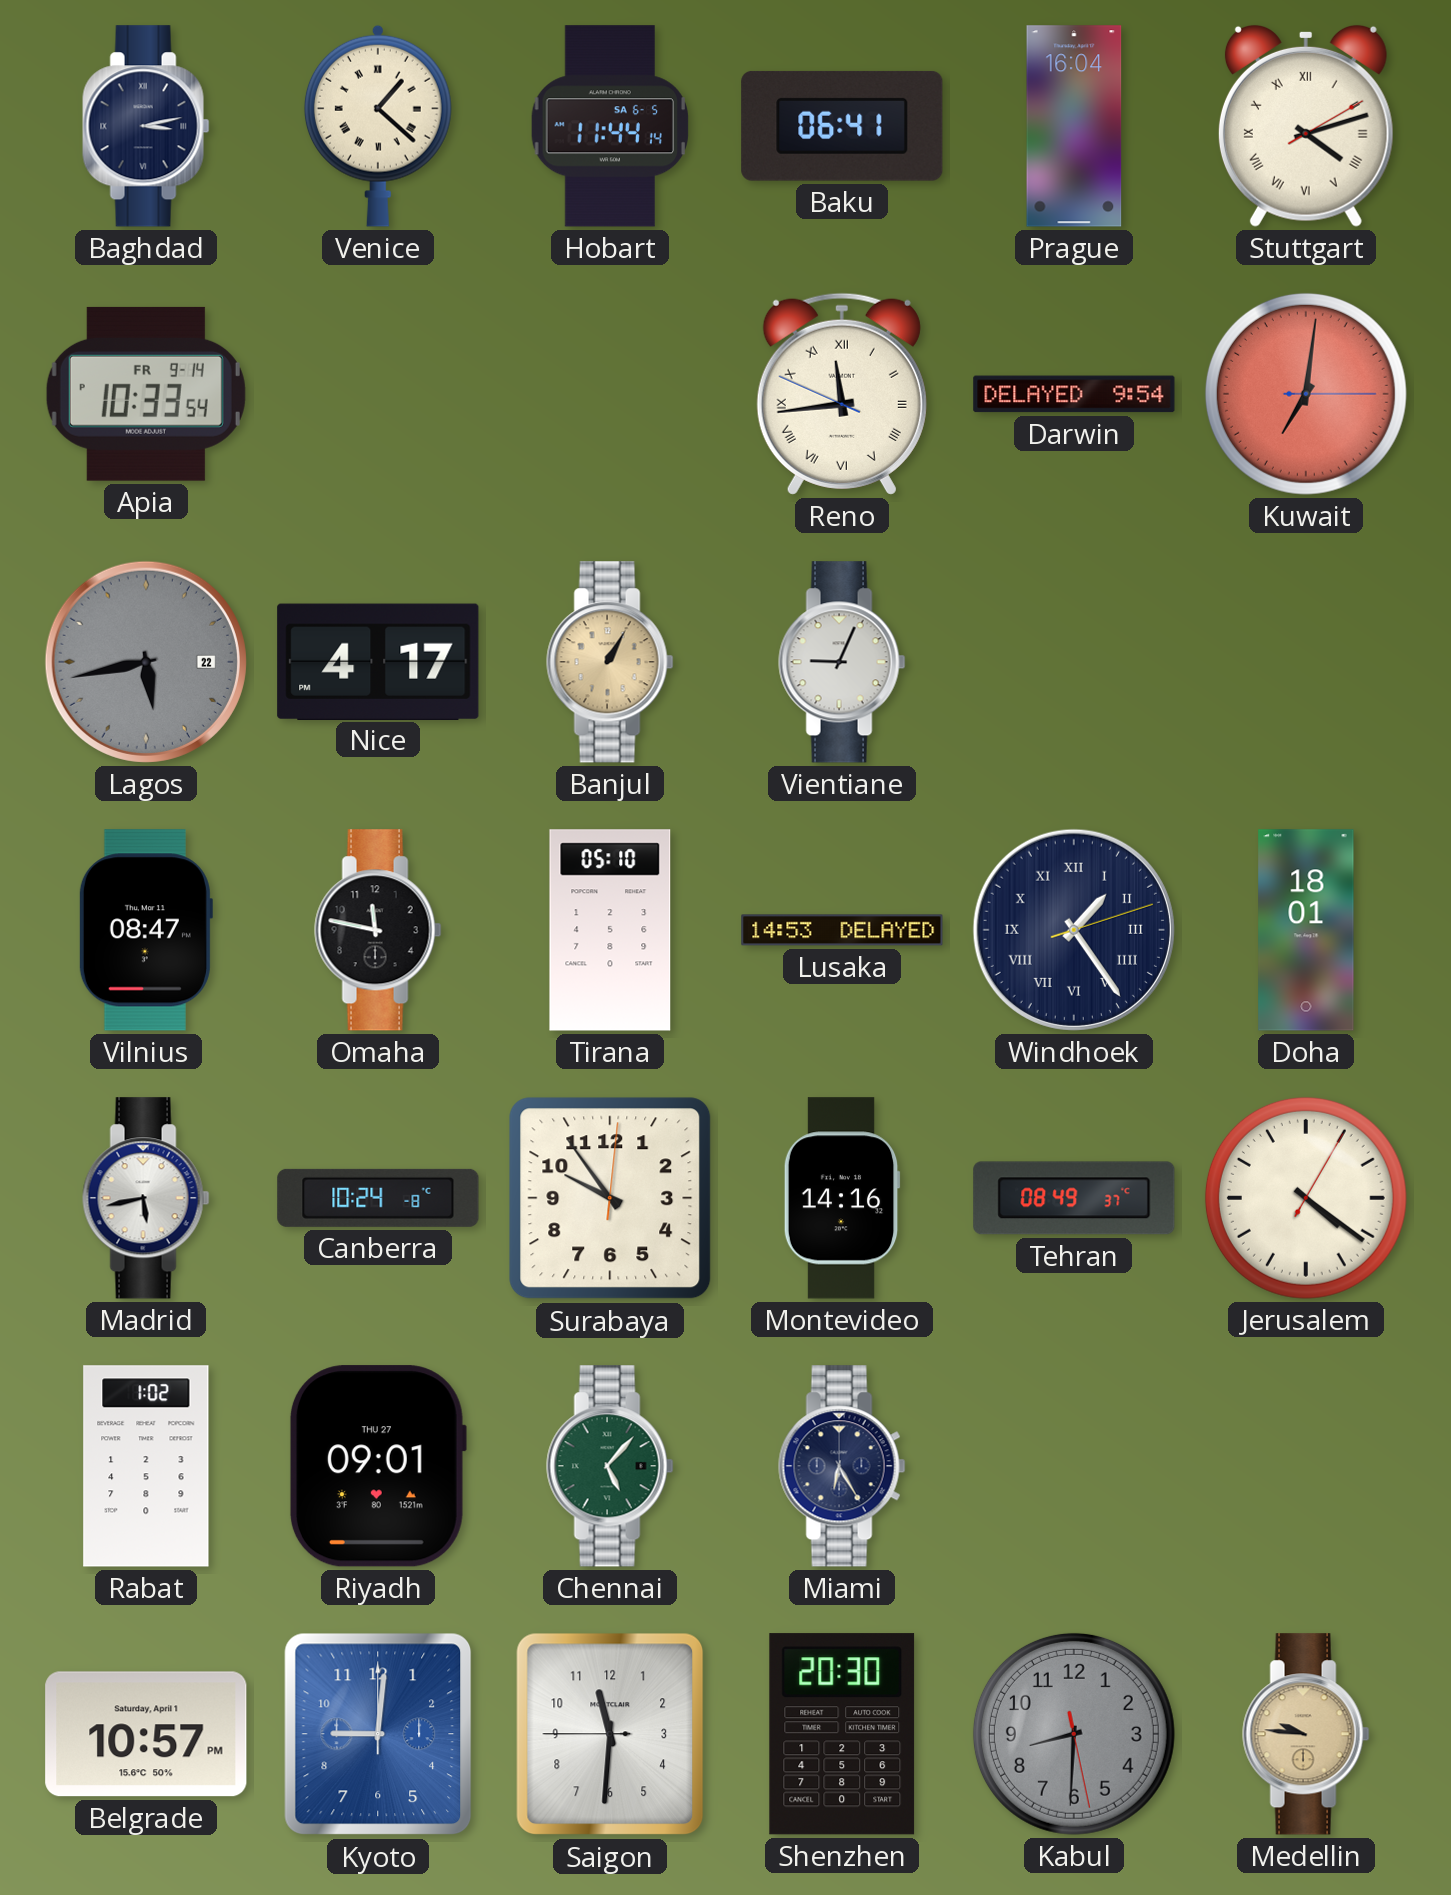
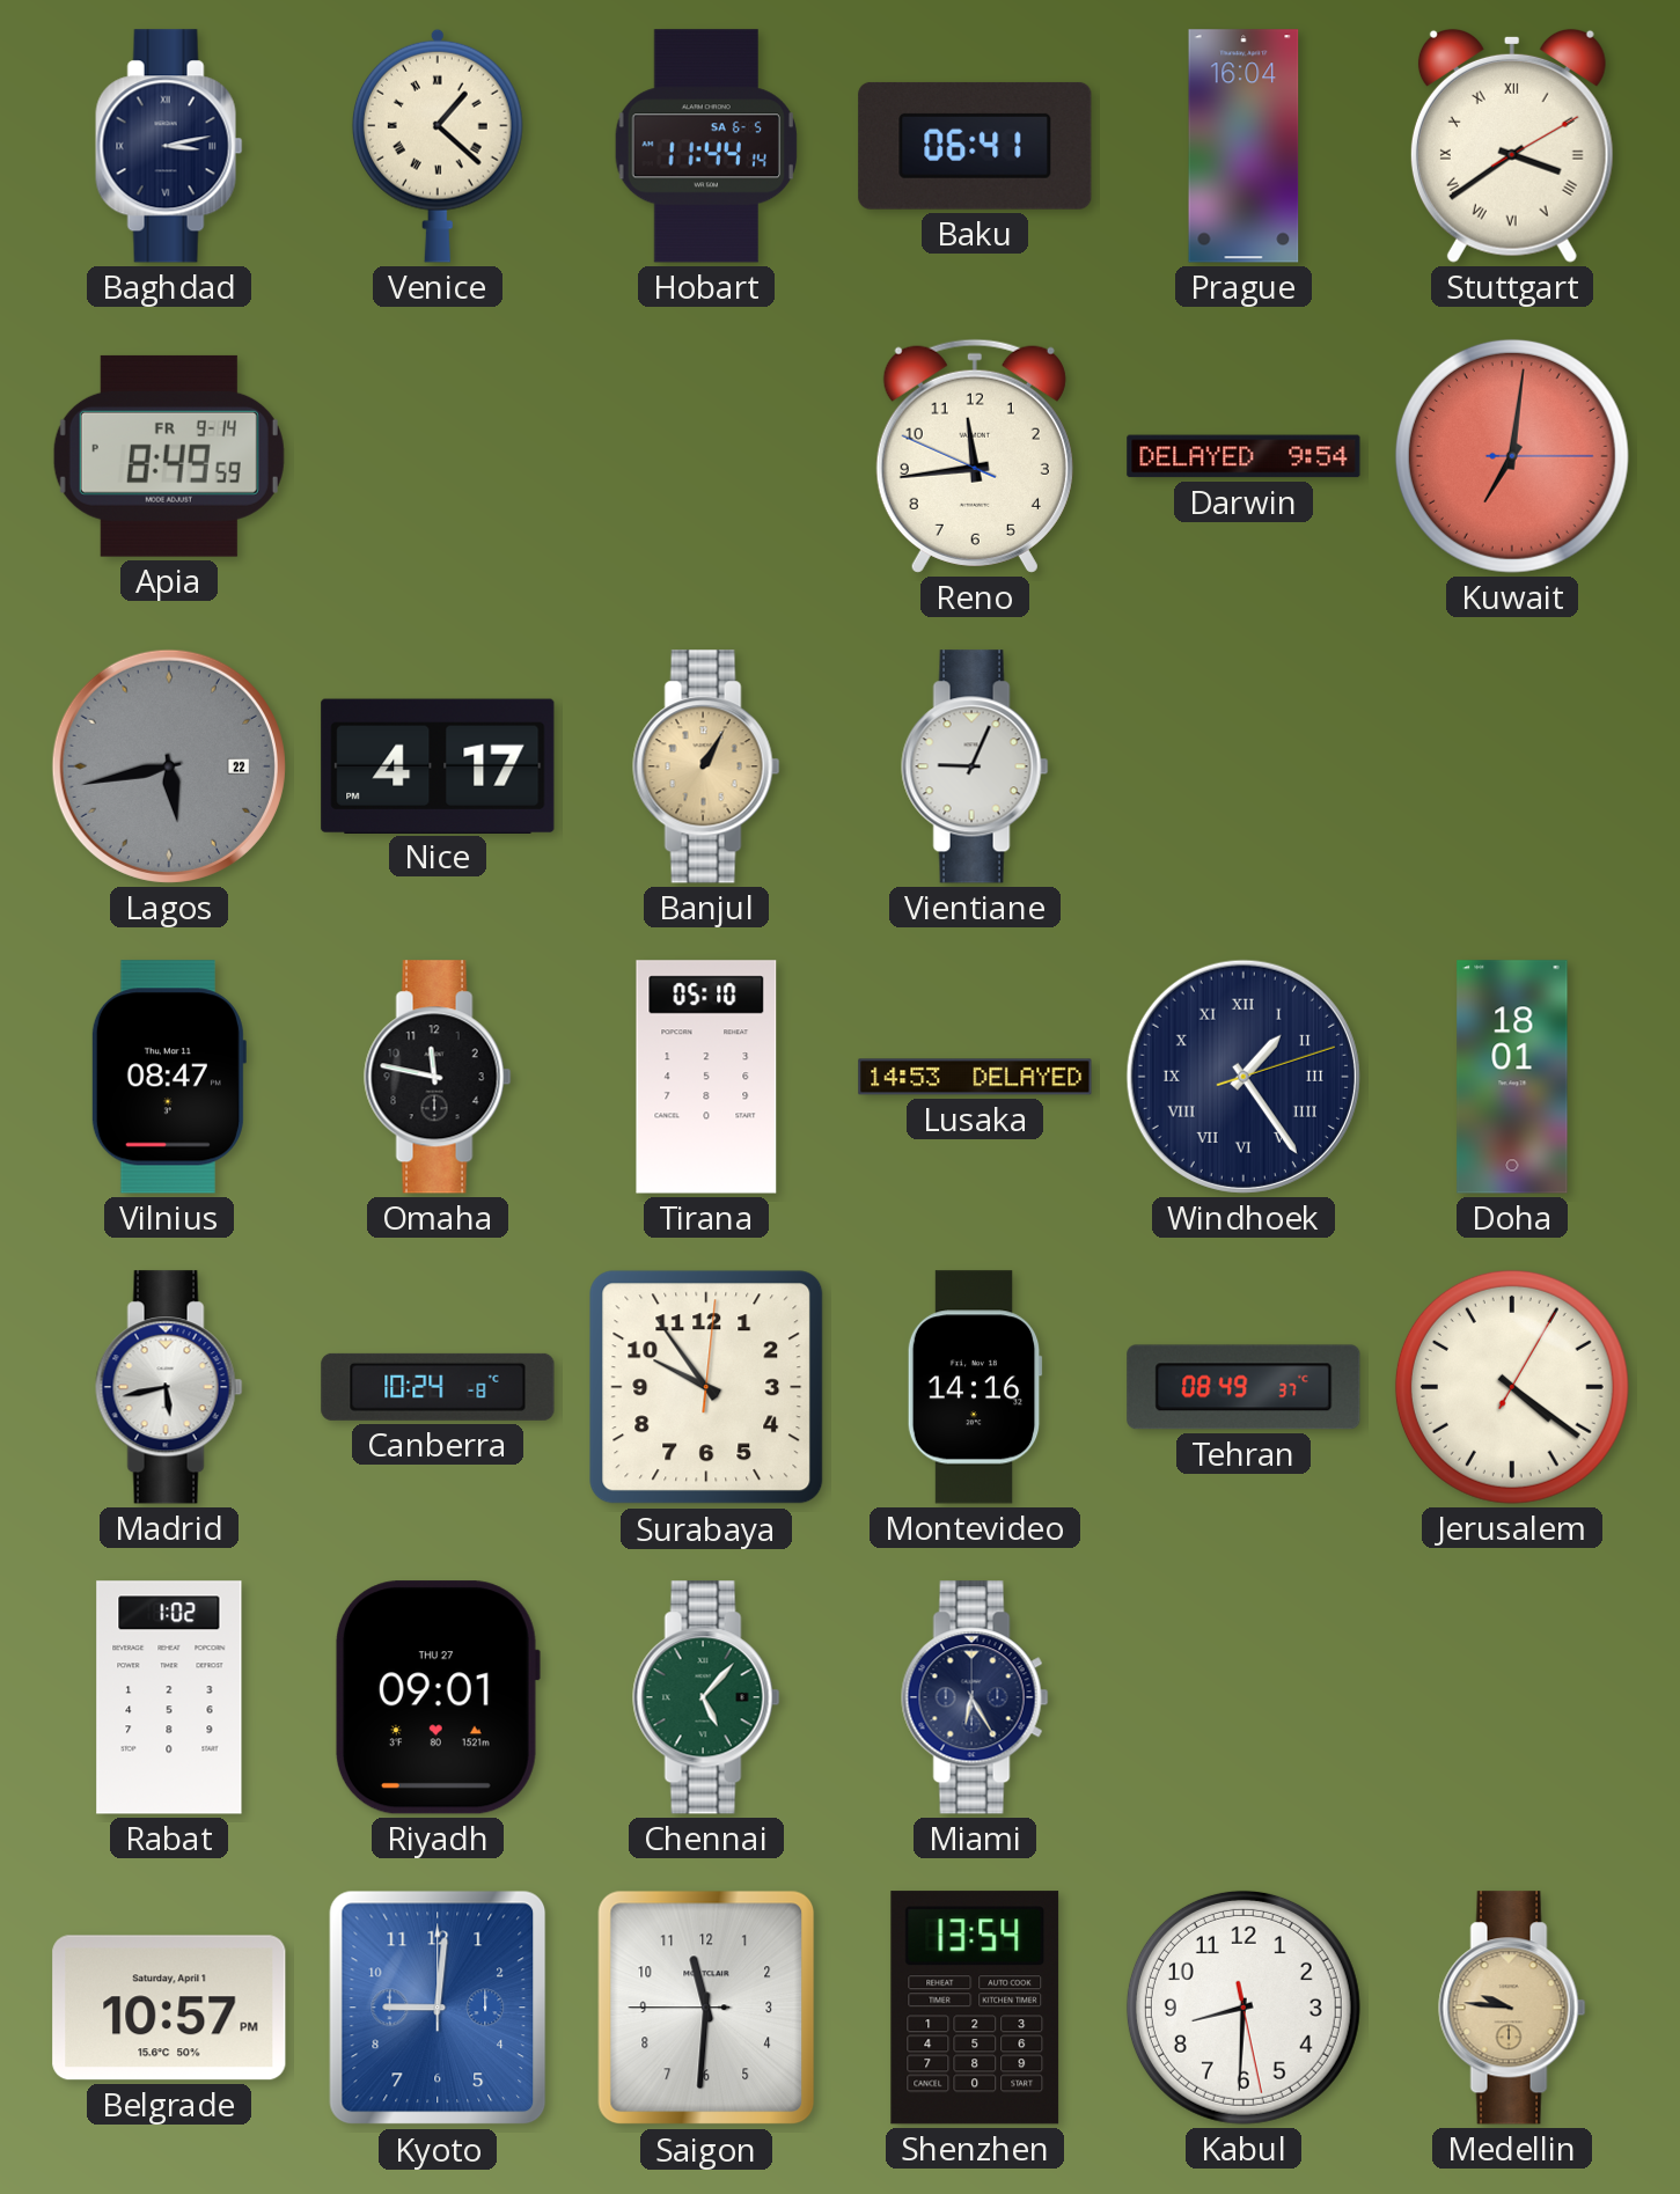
Stuttgart: 4:12 -> 3:39
Apia: 10:33 -> 8:49
Reno numerals: Roman -> Arabic
Shenzhen: 20:30 -> 13:54
Kabul dial: grey -> white
